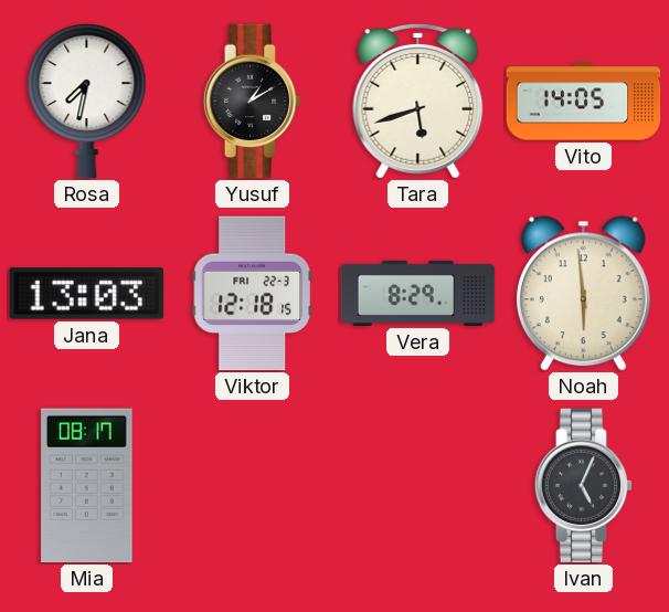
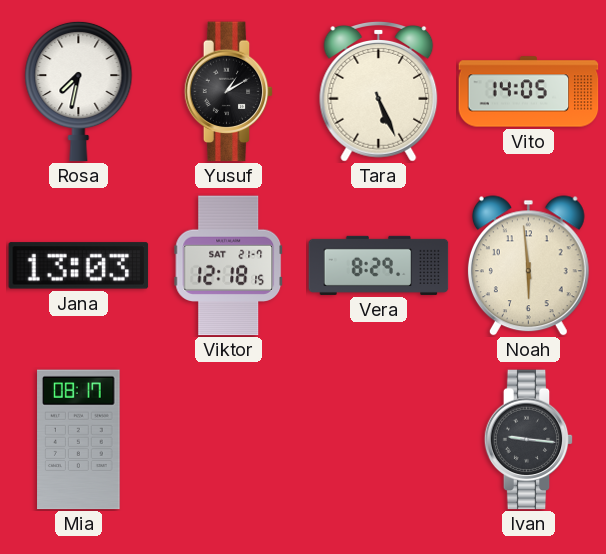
Tara: 5:42 -> 5:26
Viktor date: FRI 22-3 -> SAT 21-7
Ivan: 5:04 -> 9:16
